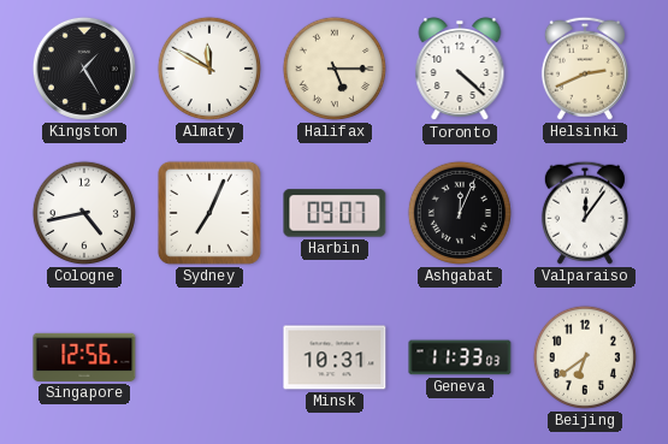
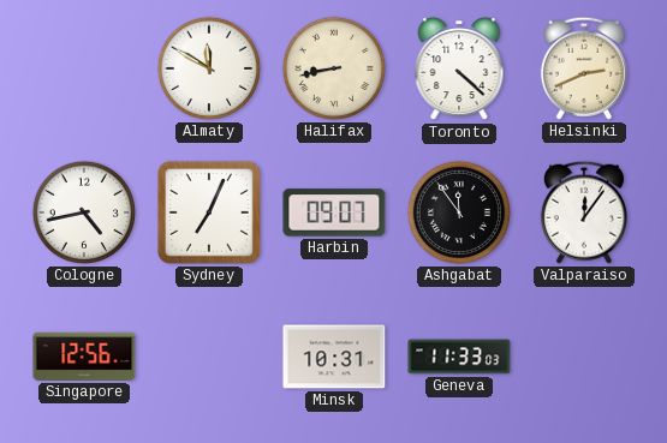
Kingston: 1:25 -> none
Halifax: 5:15 -> 8:43
Ashgabat: 12:04 -> 11:54
Beijing: 6:39 -> none
